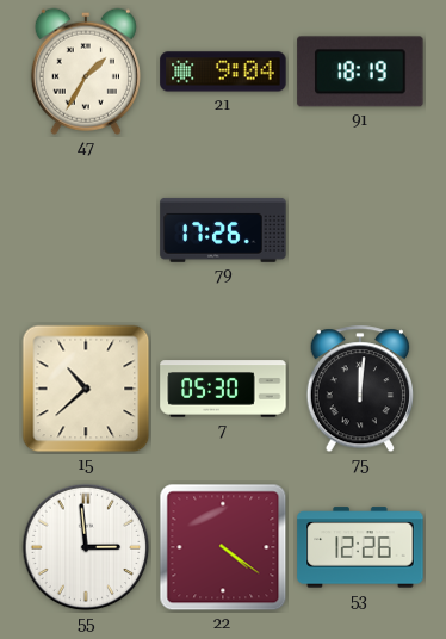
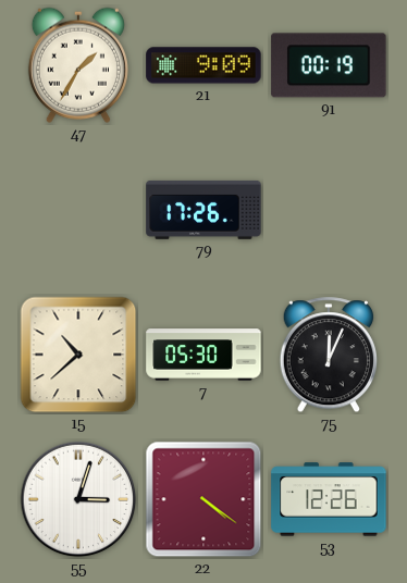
21: 9:04 -> 9:09
91: 18:19 -> 00:19
75: 12:01 -> 12:04
55: 2:59 -> 3:03
